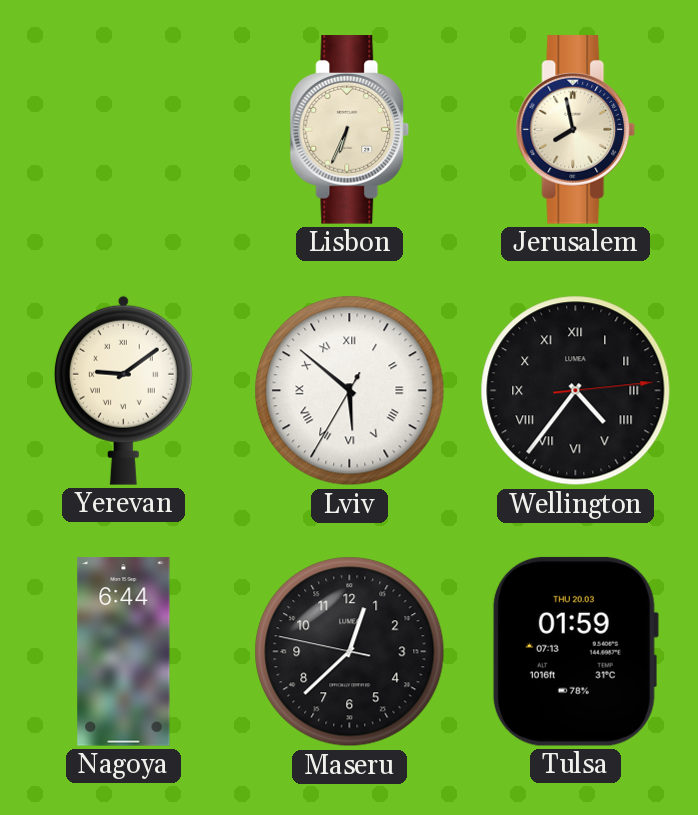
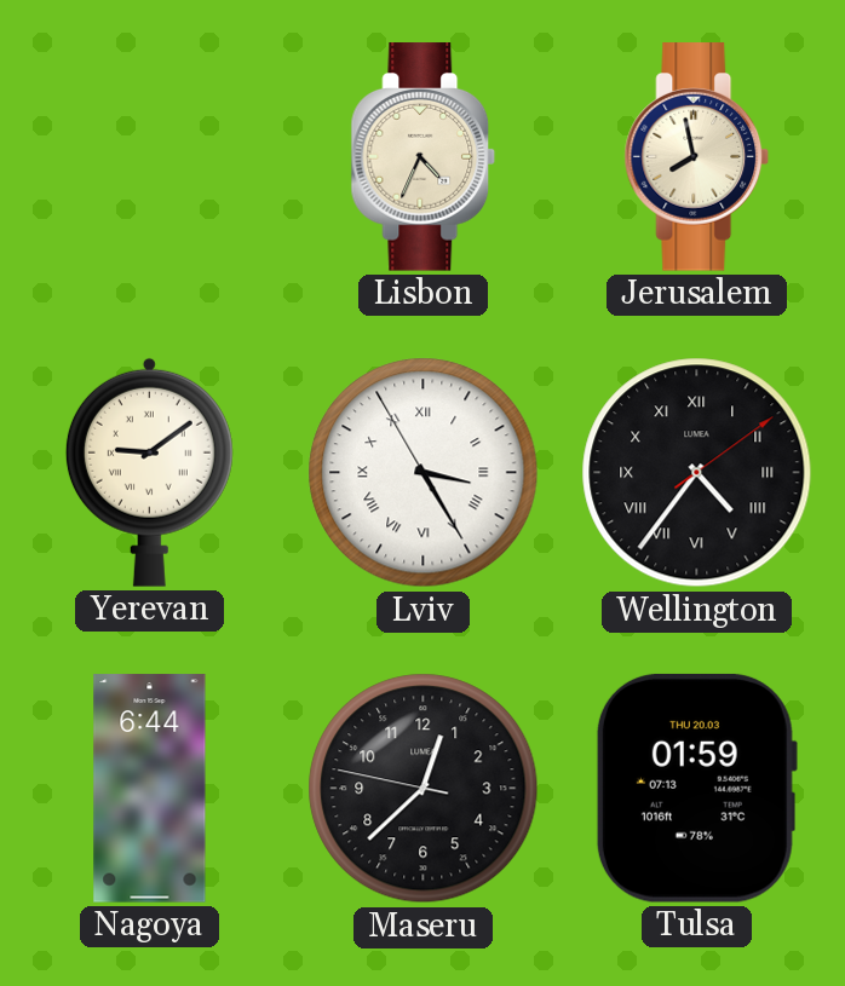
Lisbon: 6:34 -> 4:34
Lviv: 5:51 -> 3:24
Wellington: 4:36:14 -> 4:36:09
